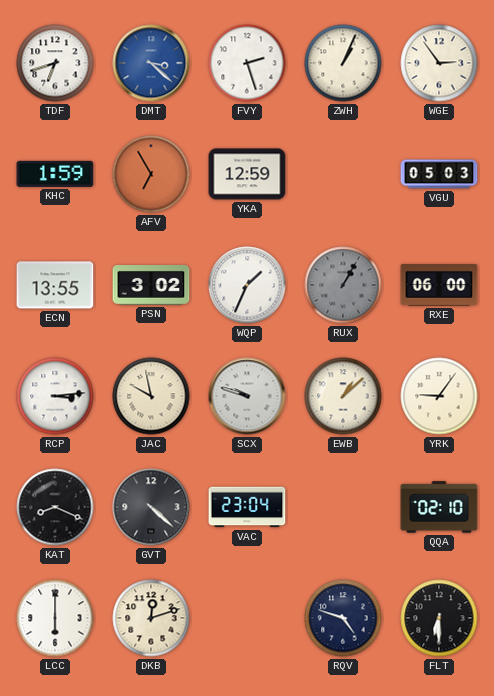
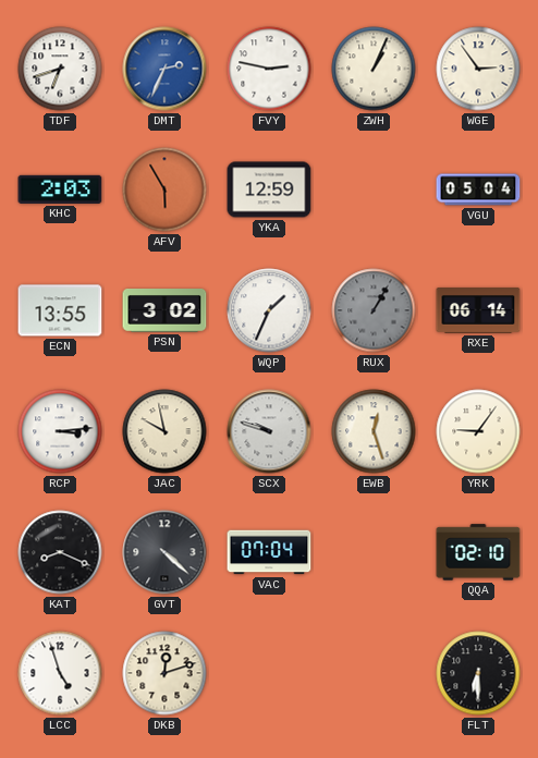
DMT: 3:22 -> 2:34
FVY: 2:27 -> 2:47
KHC: 1:59 -> 2:03
AFV: 6:55 -> 5:55
VGU: 05:03 -> 05:04
RXE: 06:00 -> 06:14
EWB: 1:08 -> 12:27
VAC: 23:04 -> 07:04
LCC: 6:00 -> 4:57
RQV: 4:48 -> none
